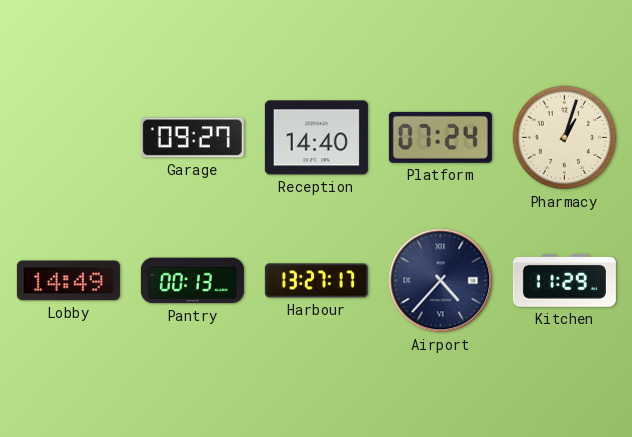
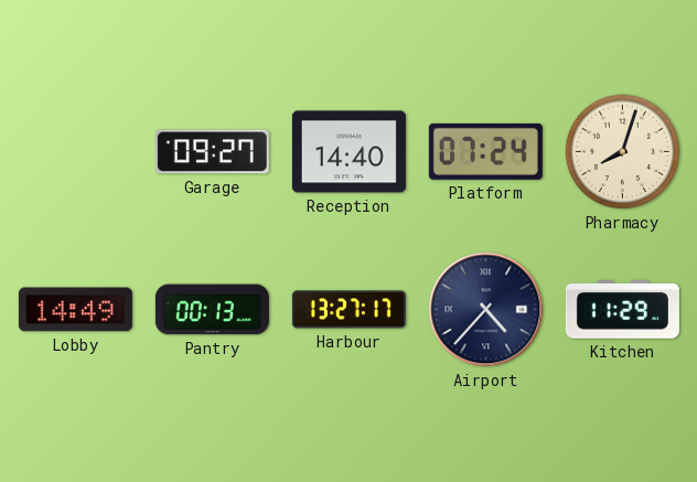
Pharmacy: 1:03 -> 8:03
